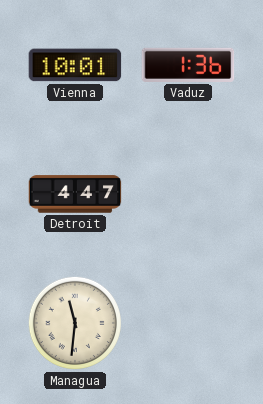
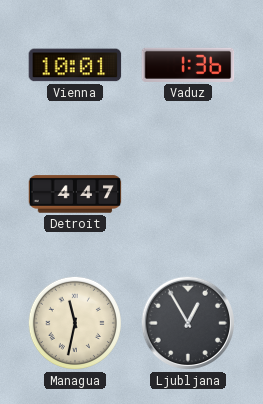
Managua: 11:31 -> 11:32
Ljubljana: none -> 12:55
